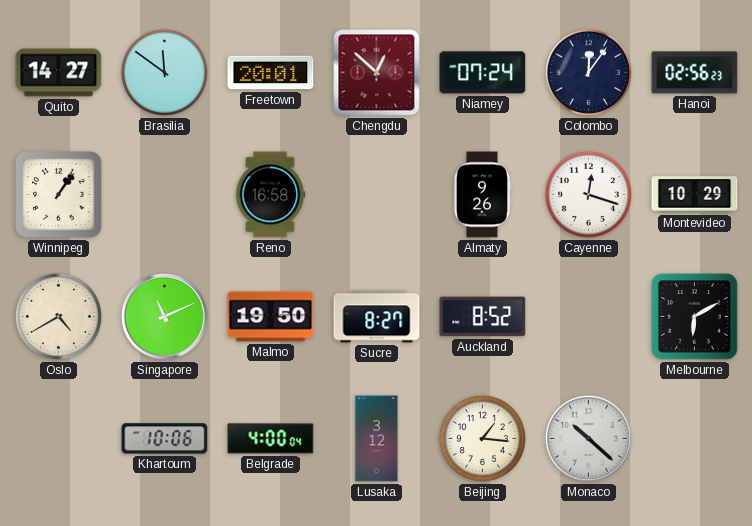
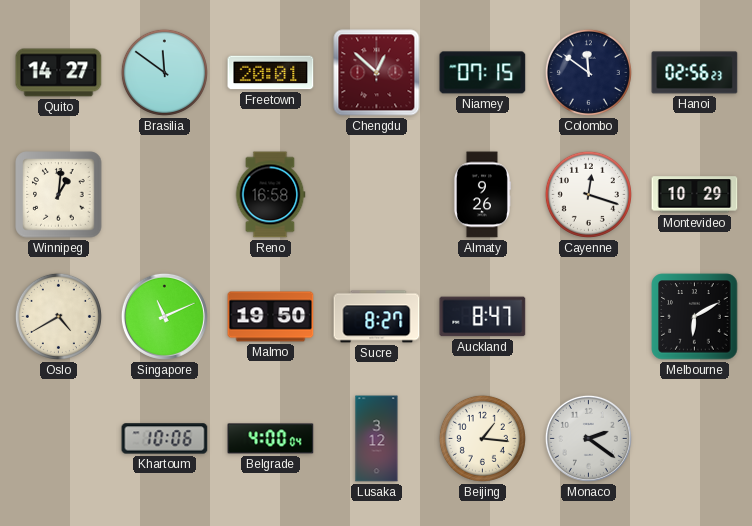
Niamey: 07:24 -> 07:15
Colombo: 12:06 -> 11:51
Winnipeg: 1:06 -> 1:01
Auckland: 8:52 -> 8:47
Monaco: 10:22 -> 2:21
